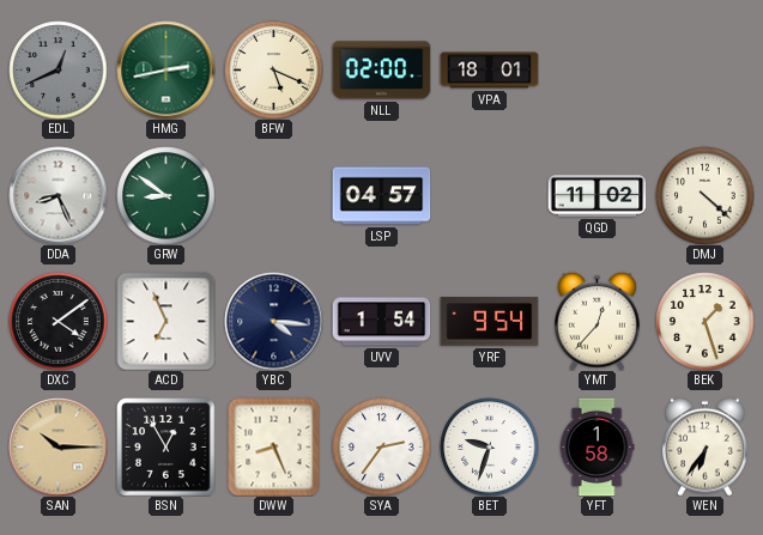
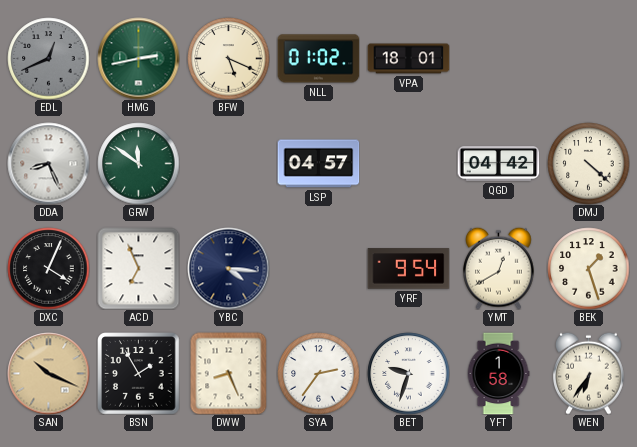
NLL: 02:00 -> 01:02
GRW: 8:51 -> 11:51
QGD: 11:02 -> 04:42
DXC: 4:09 -> 4:04
UVV: 1:54 -> none
YMT: 12:37 -> 12:40
SAN: 10:15 -> 10:19
BSN: 12:55 -> 1:55
